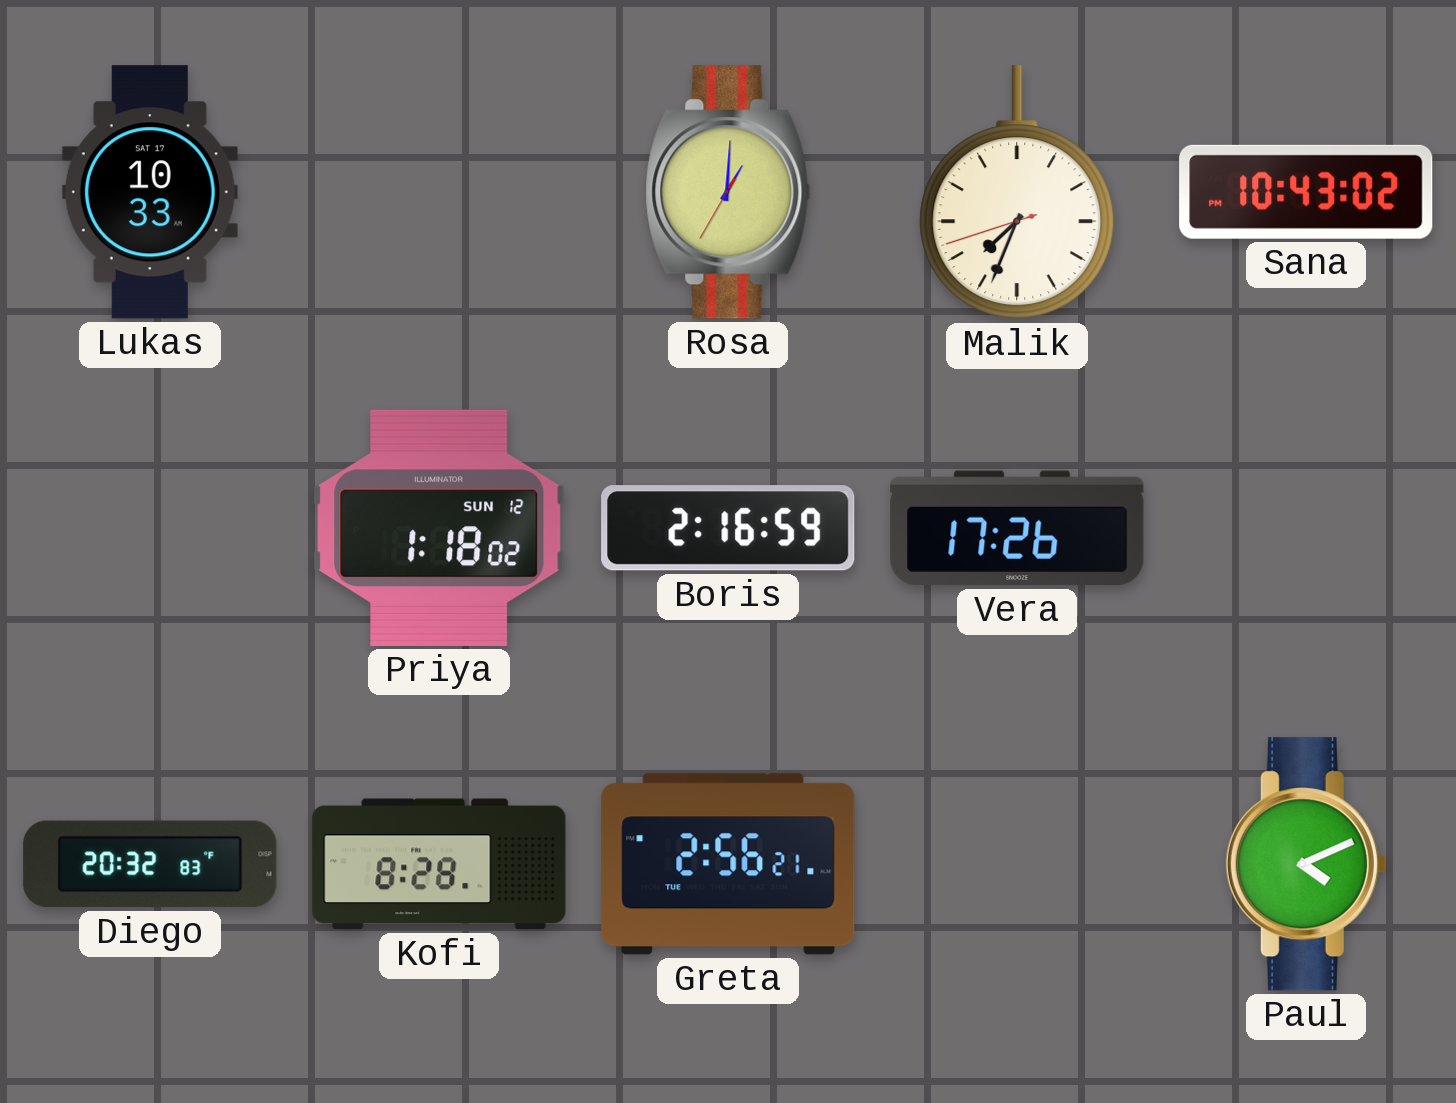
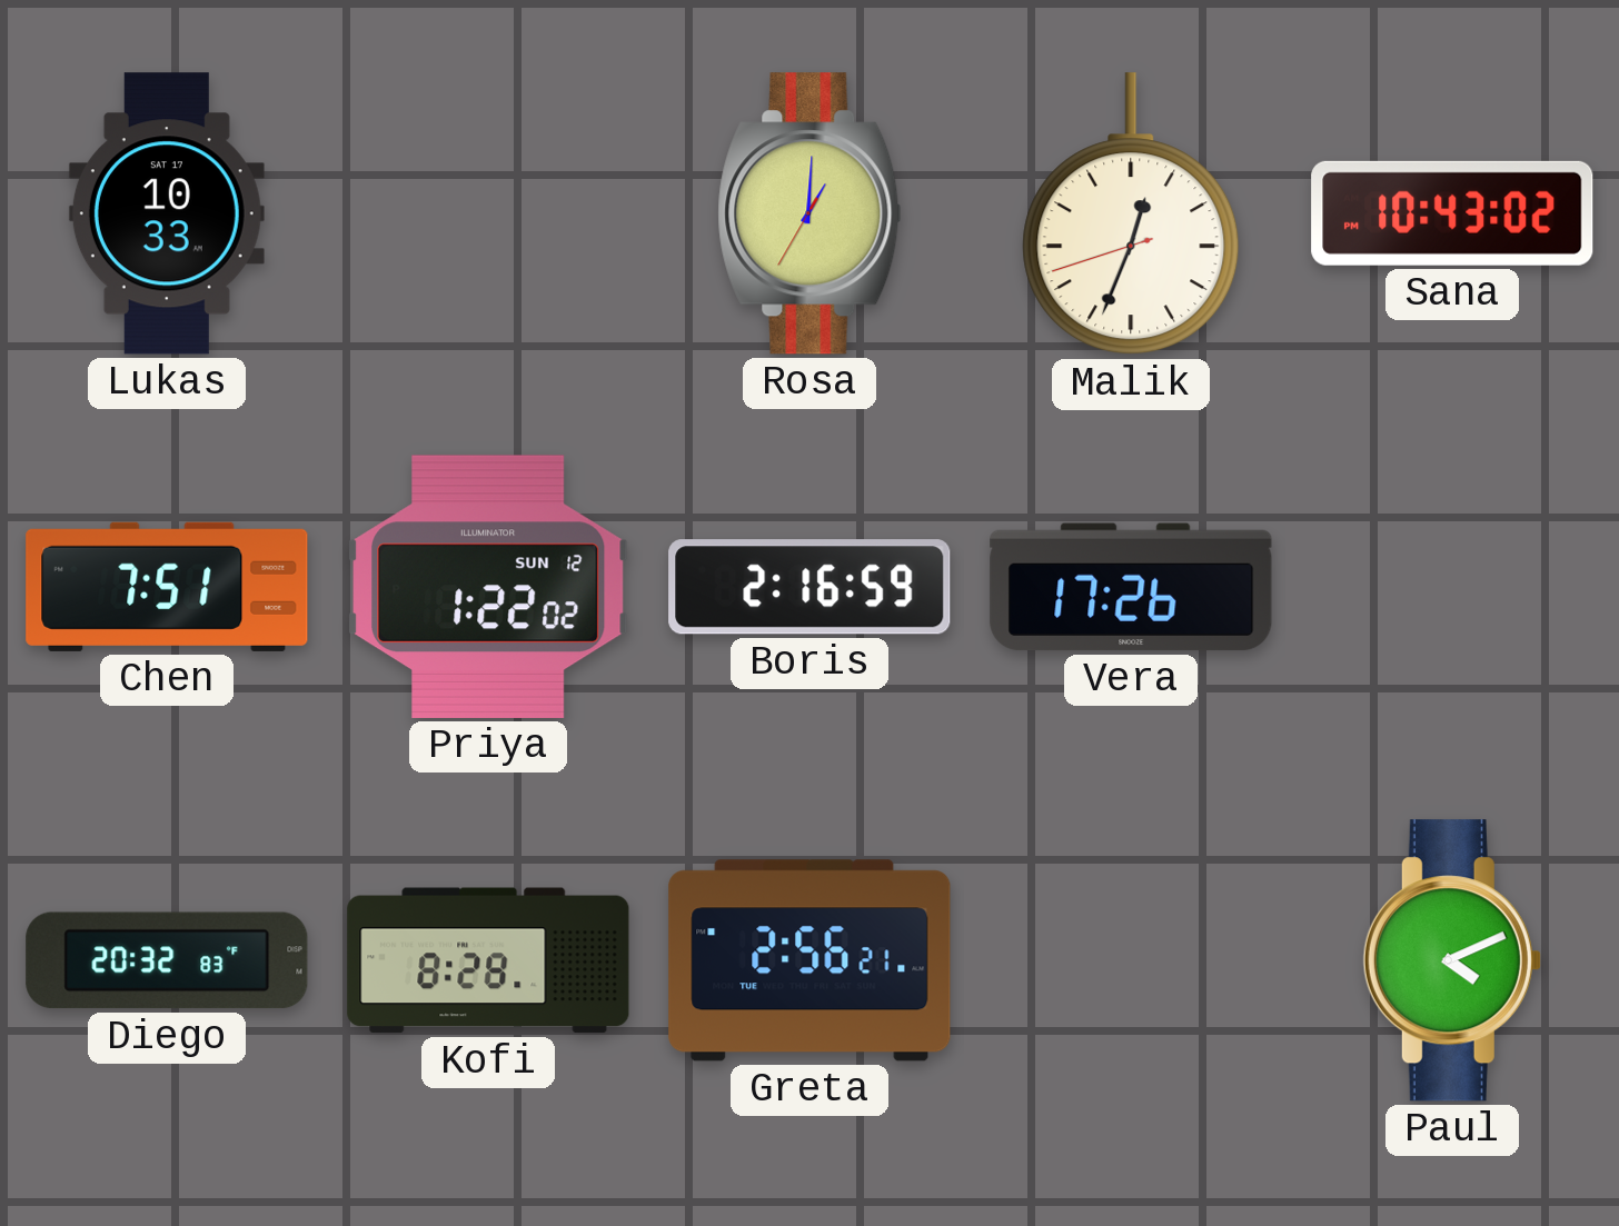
Malik: 7:33 -> 12:33
Chen: none -> 7:51
Priya: 1:18 -> 1:22
